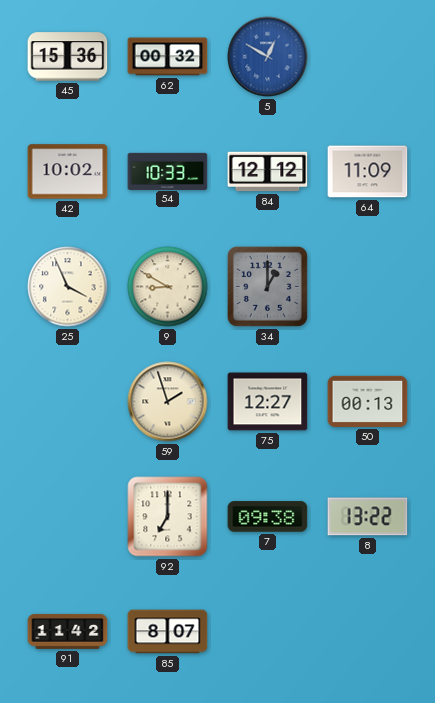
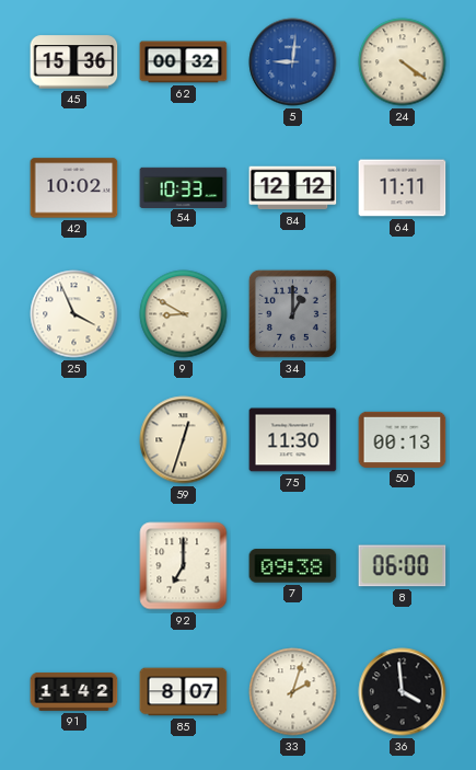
5: 12:50 -> 9:01
24: none -> 4:21
64: 11:09 -> 11:11
59: 1:57 -> 12:33
75: 12:27 -> 11:30
8: 13:22 -> 06:00
33: none -> 2:03
36: none -> 3:59
